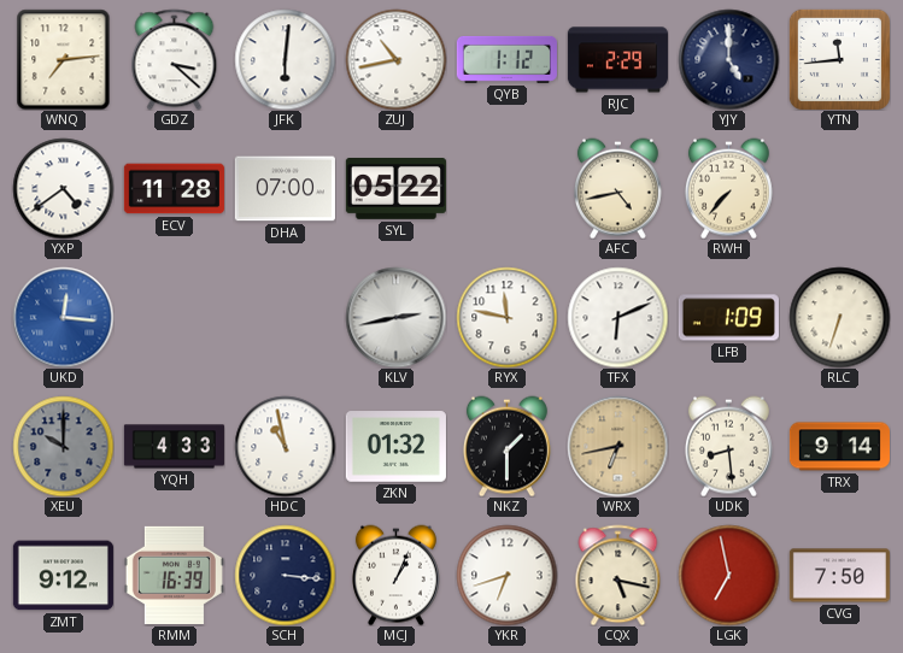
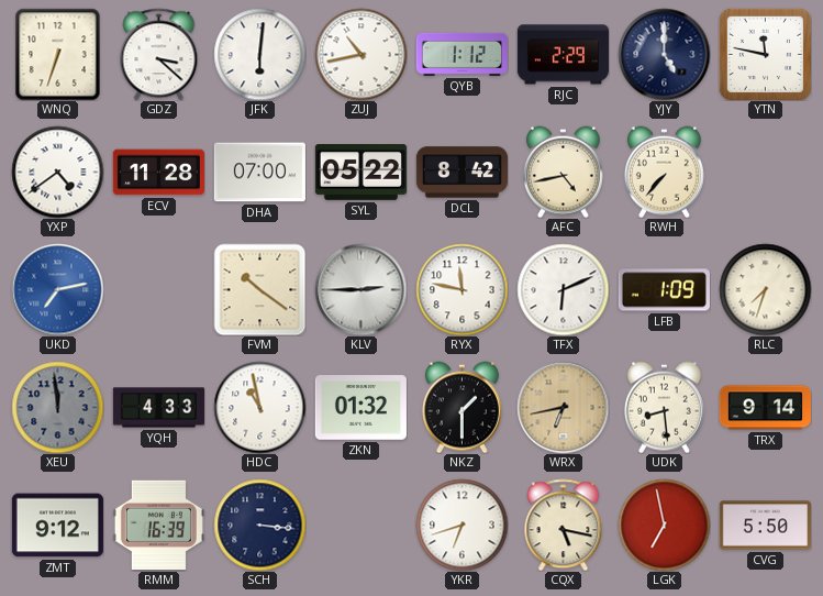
WNQ: 7:14 -> 6:33
YTN: 11:44 -> 11:47
DCL: none -> 8:42
UKD: 12:16 -> 7:13
FVM: none -> 10:21
KLV: 2:43 -> 2:45
RLC: 6:33 -> 7:33
XEU: 10:00 -> 11:59
MCJ: 1:04 -> none
CVG: 7:50 -> 5:50
